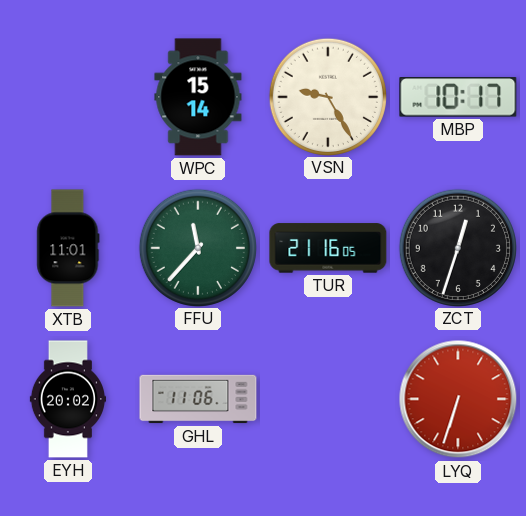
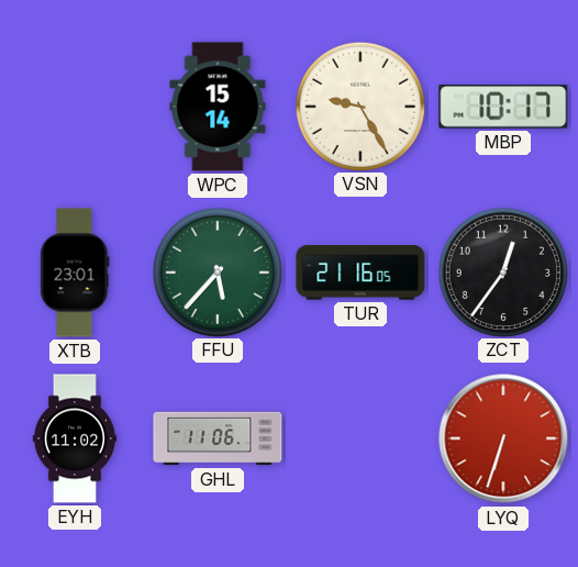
XTB: 11:01 -> 23:01
FFU: 11:37 -> 5:37
ZCT: 12:33 -> 12:36
EYH: 20:02 -> 11:02
